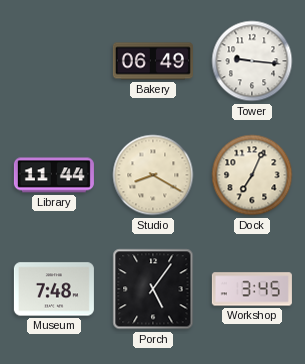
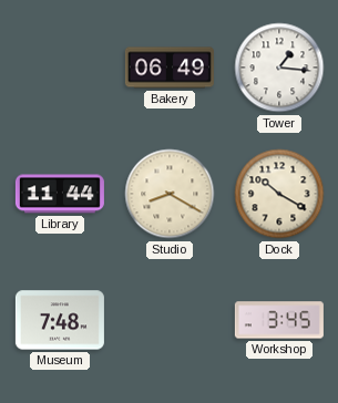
Tower: 9:16 -> 1:16
Dock: 7:04 -> 10:20
Porch: 5:06 -> none
